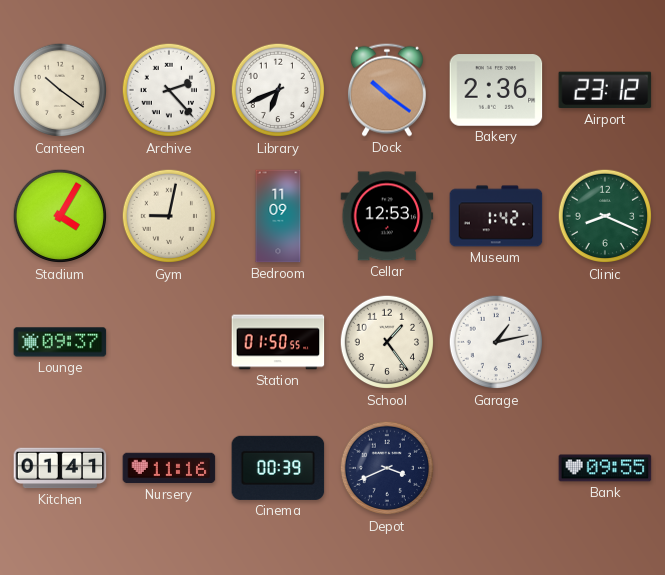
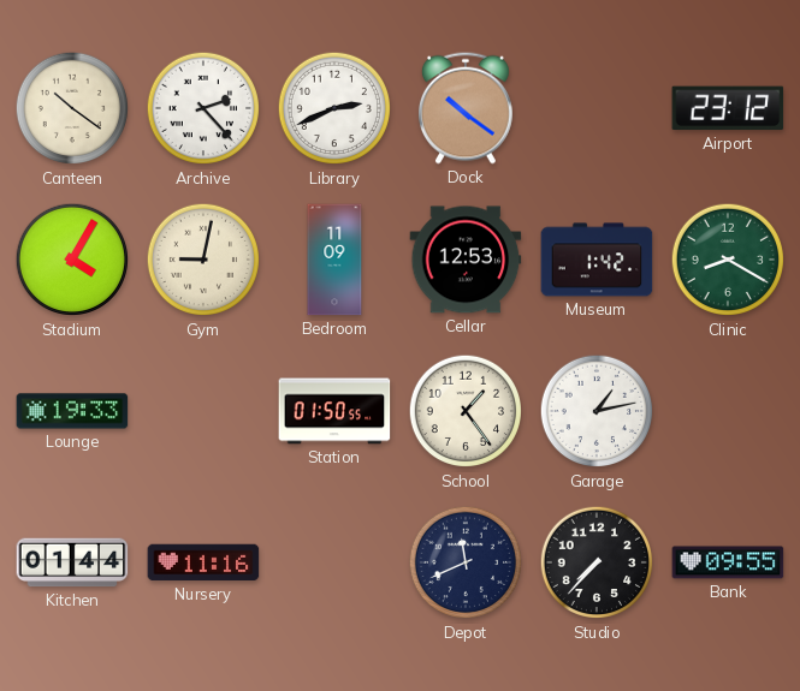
Library: 6:41 -> 2:41
Bakery: 2:36 -> none
Clinic: 8:19 -> 8:20
Lounge: 09:37 -> 19:33
Kitchen: 01:41 -> 01:44
Cinema: 00:39 -> none
Depot: 3:41 -> 11:41
Studio: none -> 7:37
